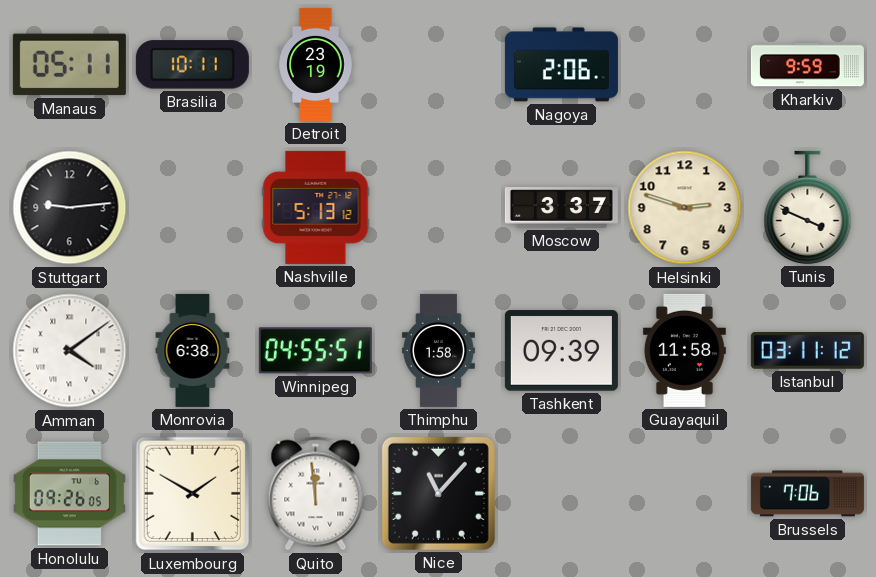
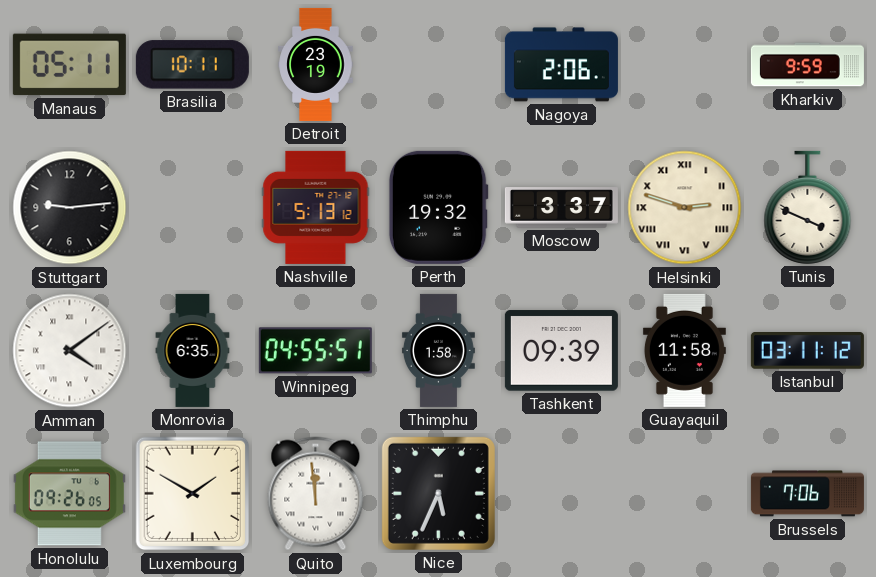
Perth: none -> 19:32
Helsinki numerals: Arabic -> Roman
Monrovia: 6:38 -> 6:35
Nice: 11:07 -> 5:34
